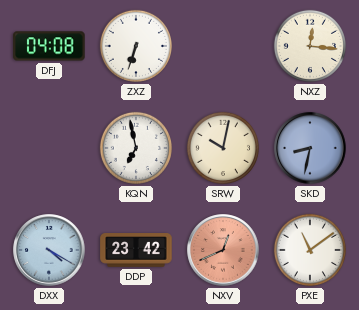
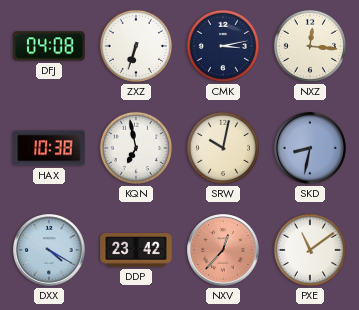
CMK: none -> 3:13
HAX: none -> 10:38
NXV: 12:41 -> 12:37
